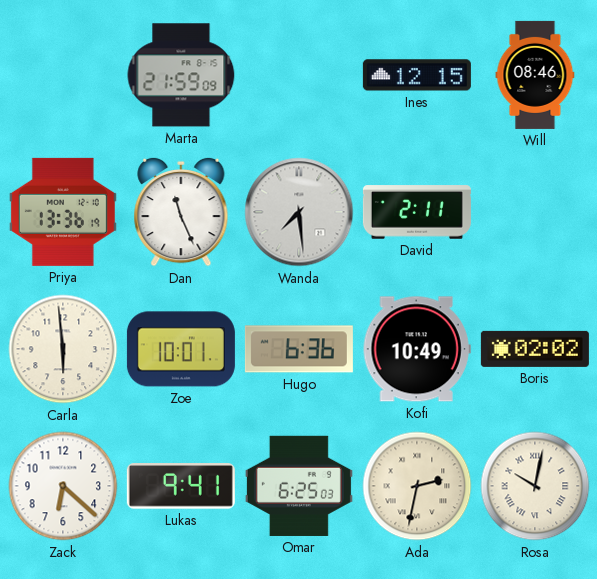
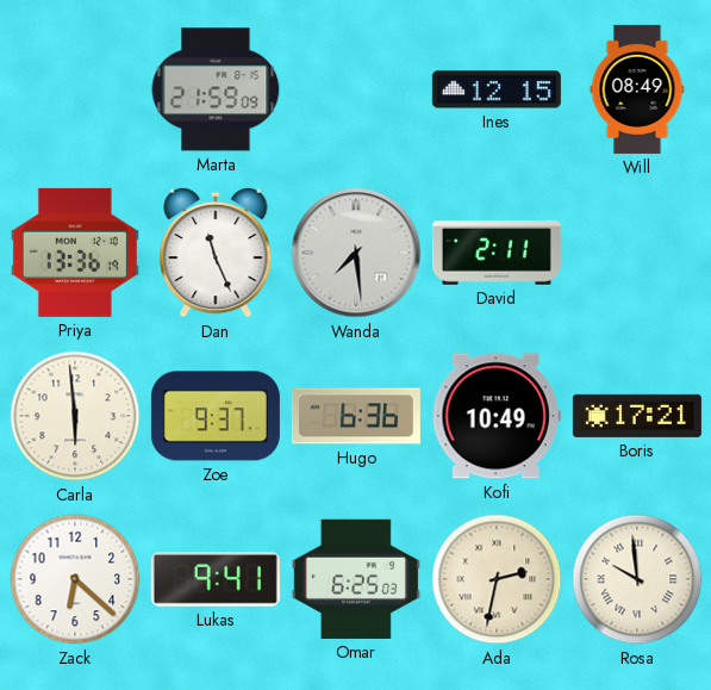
Will: 08:46 -> 08:49
Zoe: 10:01 -> 9:37
Boris: 02:02 -> 17:21
Rosa: 10:02 -> 9:59
